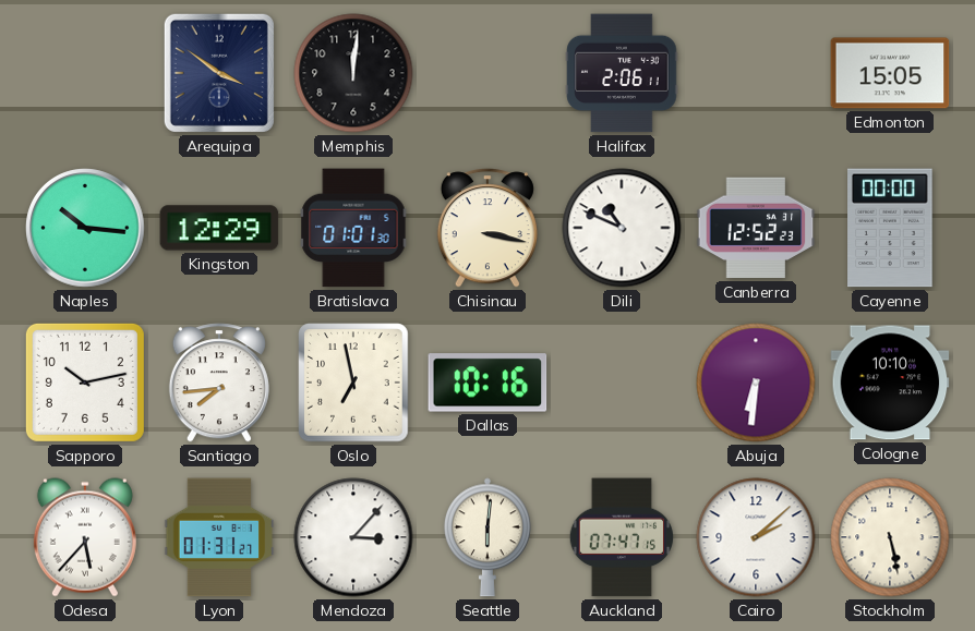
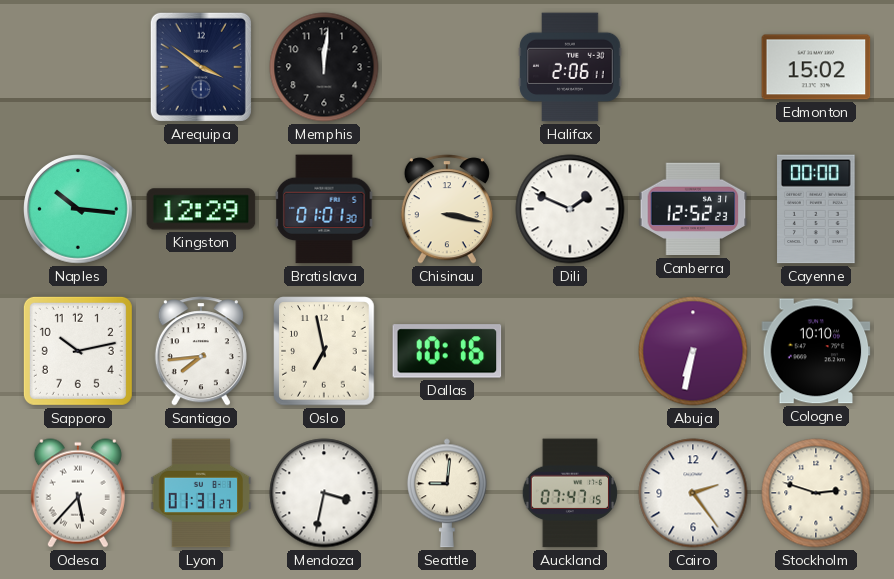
Edmonton: 15:05 -> 15:02
Dili: 10:49 -> 1:49
Abuja: 6:31 -> 6:32
Mendoza: 3:07 -> 3:32
Seattle: 6:01 -> 9:01
Cairo: 2:08 -> 2:24
Stockholm: 5:28 -> 2:48
